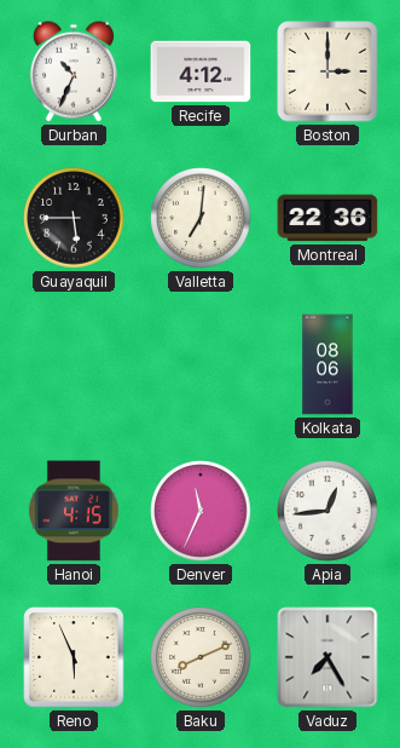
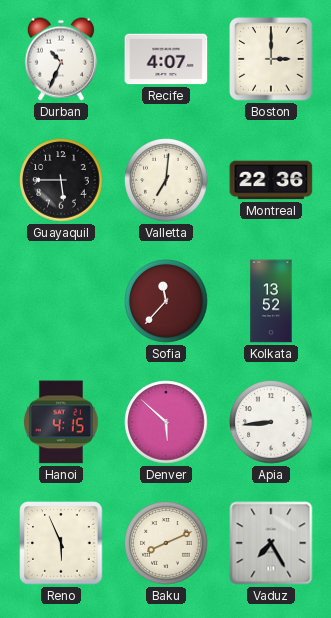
Recife: 4:12 -> 4:07
Sofia: none -> 11:37
Kolkata: 08:06 -> 13:52
Denver: 11:34 -> 5:52
Apia: 12:44 -> 8:44
